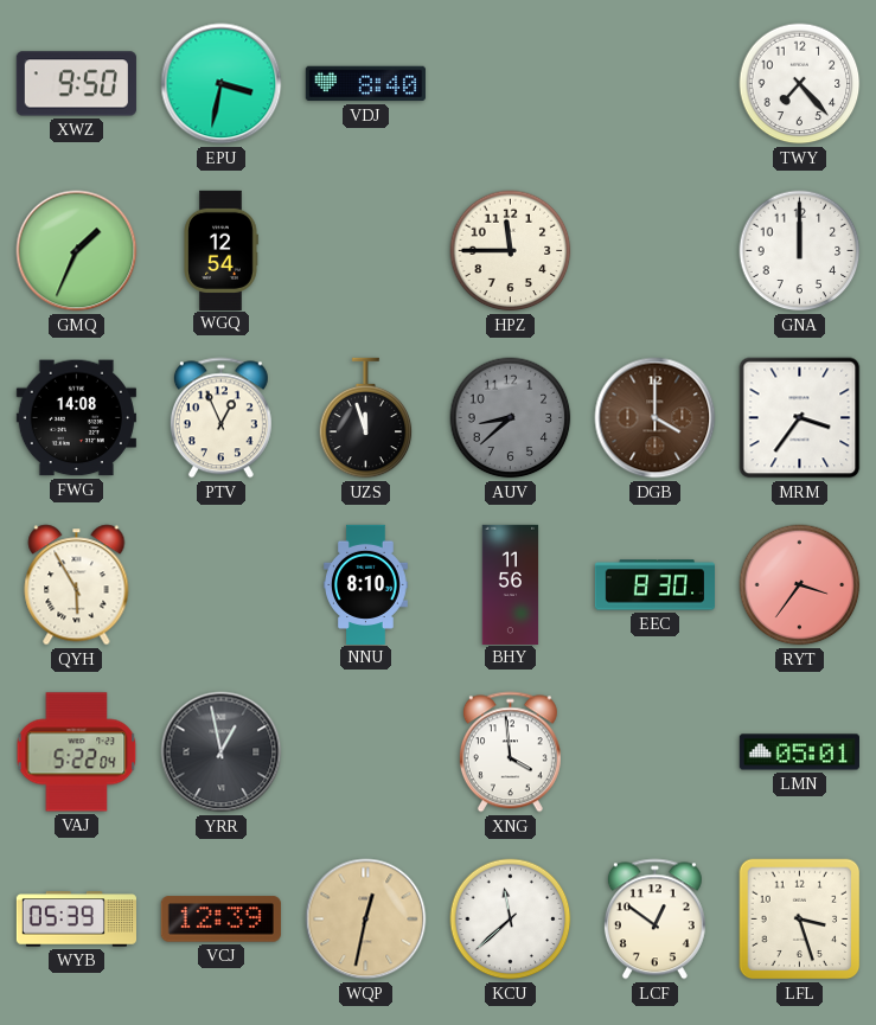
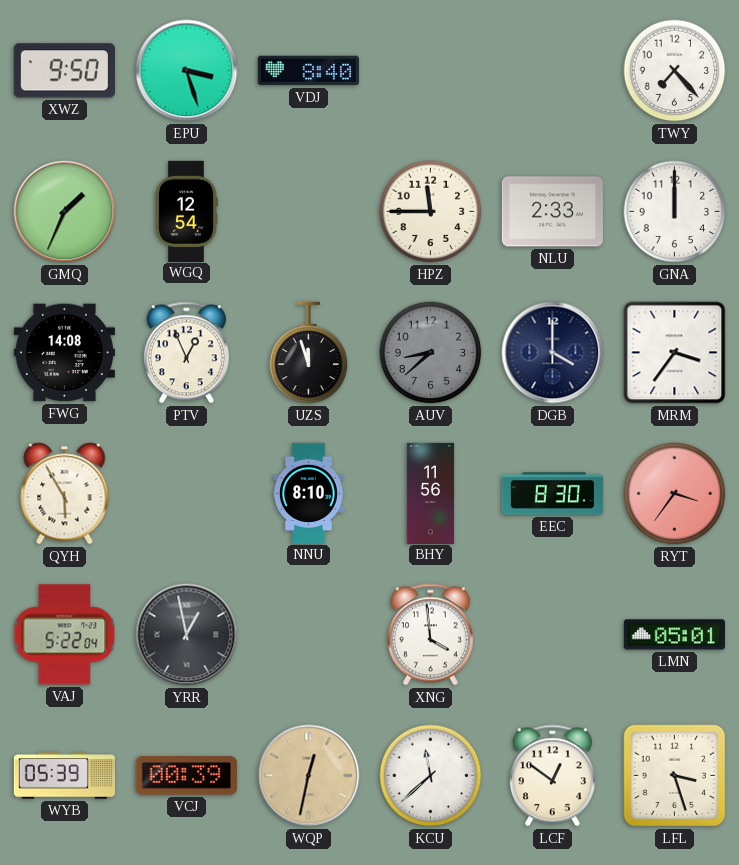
EPU: 3:32 -> 3:27
NLU: none -> 2:33
DGB dial: brown -> navy
VCJ: 12:39 -> 00:39
